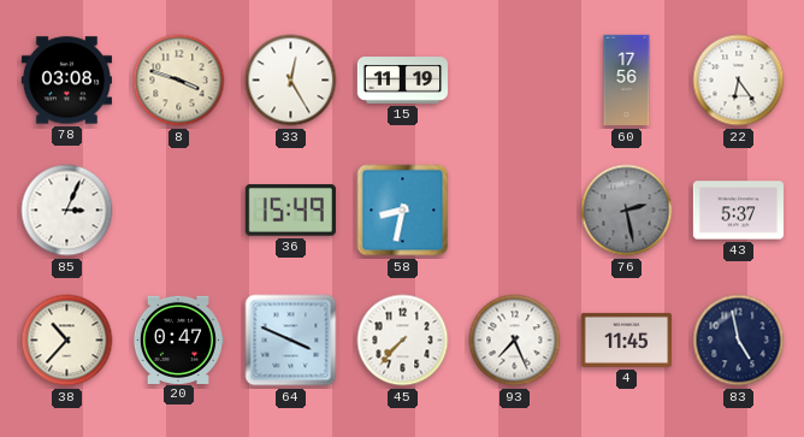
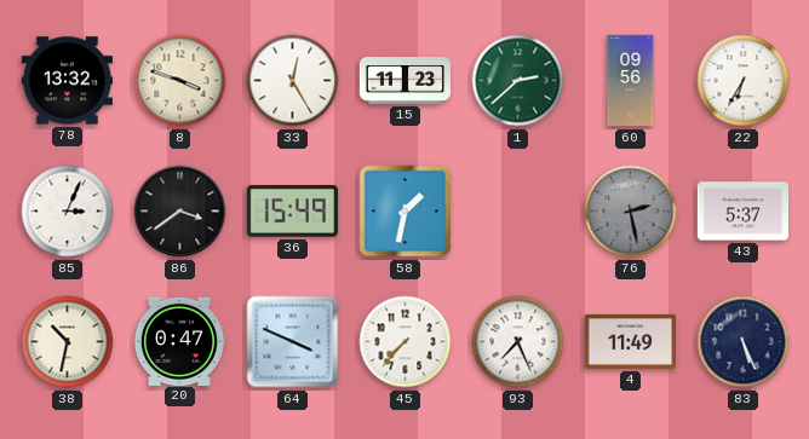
78: 03:08 -> 13:32
15: 11:19 -> 11:23
1: none -> 2:38
60: 17:56 -> 09:56
22: 6:24 -> 6:35
86: none -> 3:39
58: 8:32 -> 1:32
38: 10:37 -> 10:32
4: 11:45 -> 11:49
83: 4:58 -> 5:26
